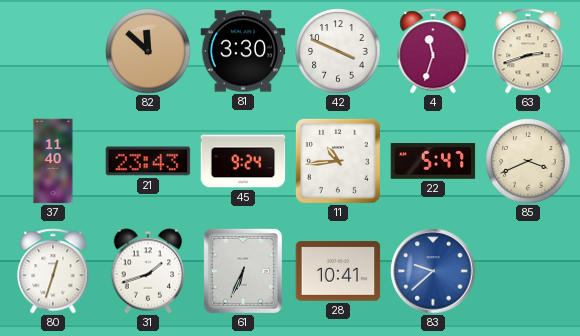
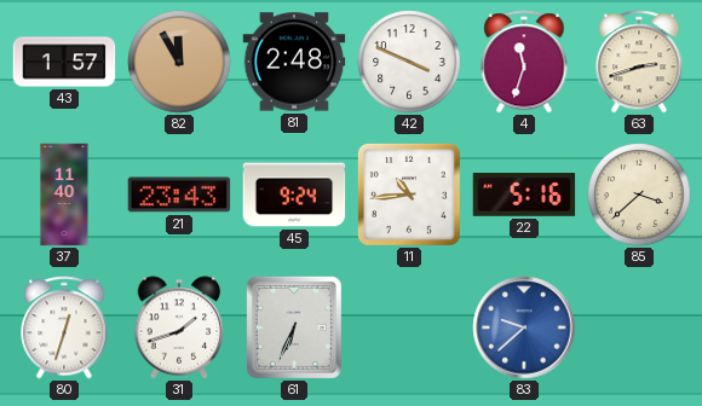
43: none -> 1:57
82: 11:52 -> 11:55
81: 3:30 -> 2:48
22: 5:47 -> 5:16
85: 3:41 -> 3:38
28: 10:41 -> none
